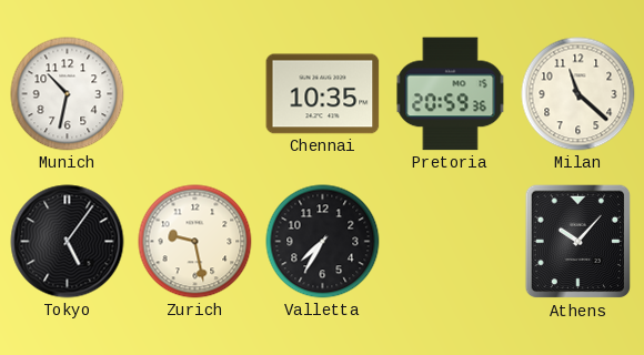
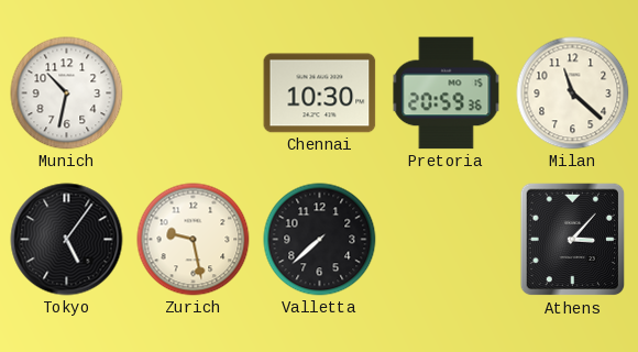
Chennai: 10:35 -> 10:30
Valletta: 7:35 -> 7:38
Athens: 10:07 -> 3:07
